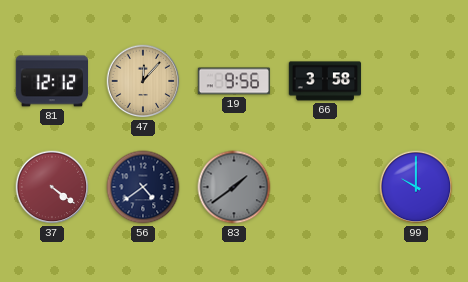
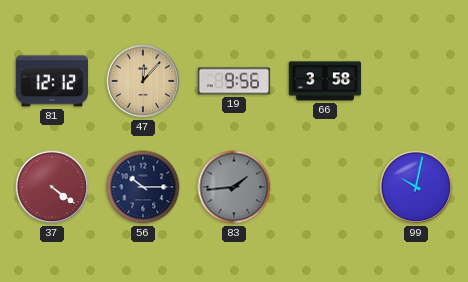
56: 4:39 -> 10:15
83: 1:39 -> 1:44
99: 10:00 -> 10:02
